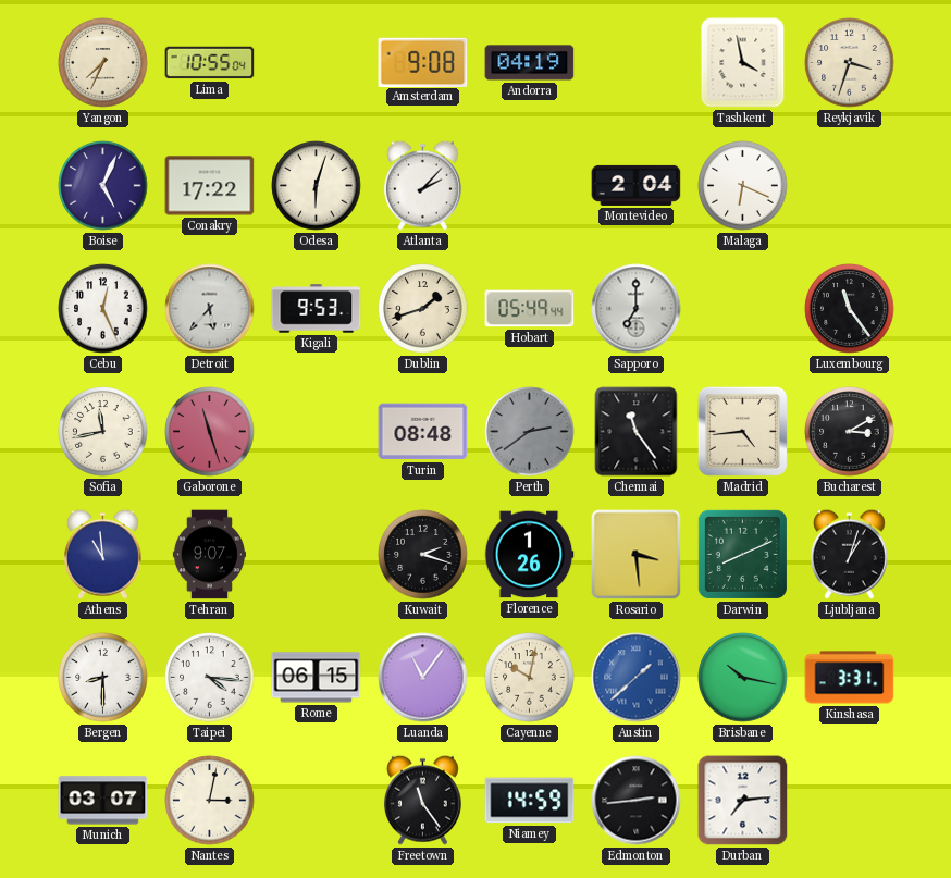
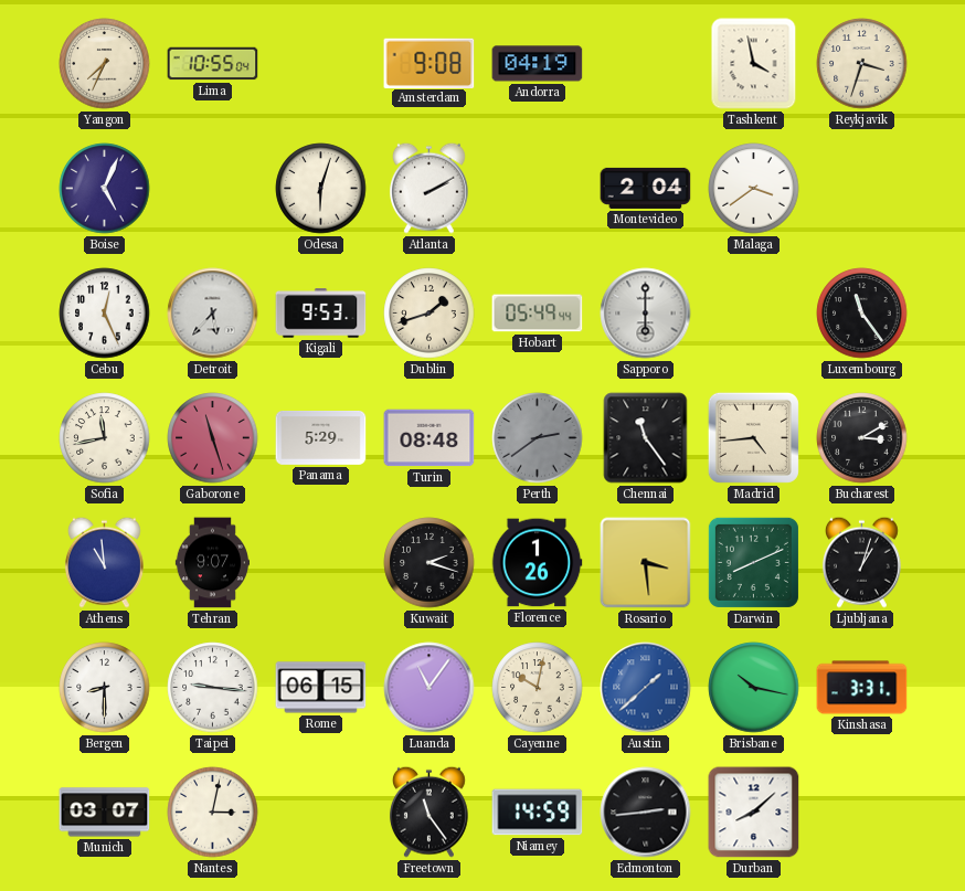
Conakry: 17:22 -> none
Atlanta: 2:07 -> 2:10
Malaga: 6:19 -> 3:39
Sapporo: 7:00 -> 6:00
Panama: none -> 5:29
Taipei: 4:16 -> 9:16
Durban: 7:14 -> 8:08
